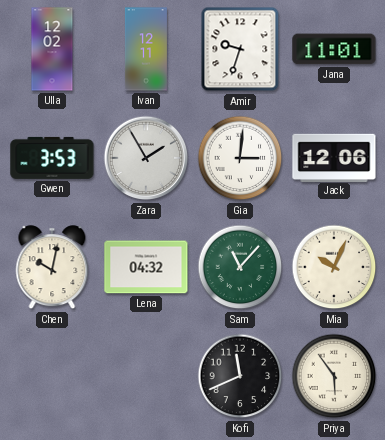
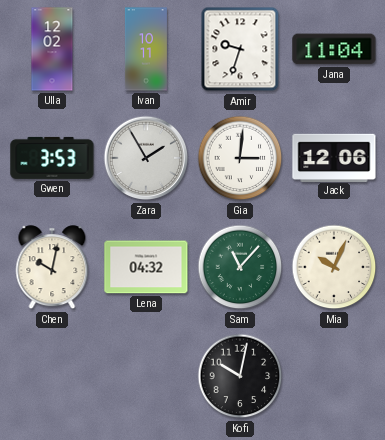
Ivan: 12:11 -> 10:11
Jana: 11:01 -> 11:04
Kofi: 11:41 -> 10:02
Priya: 5:54 -> none
